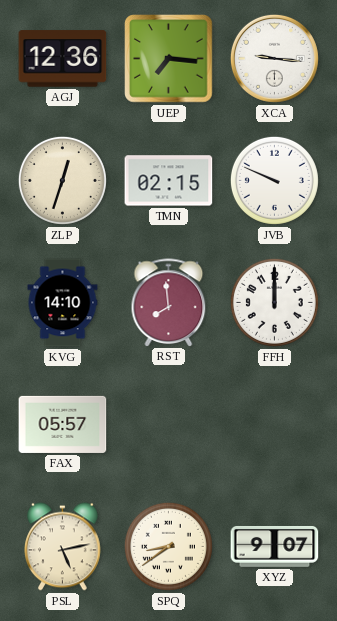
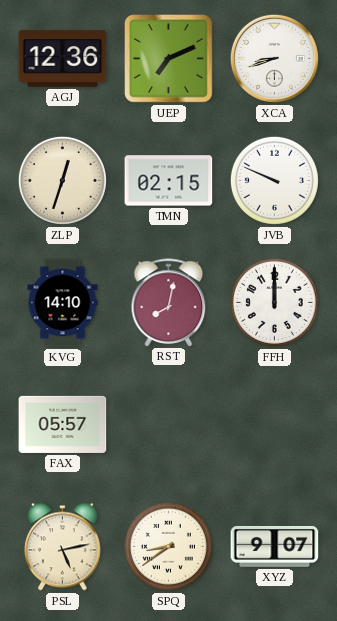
UEP: 7:16 -> 7:11
XCA: 9:16 -> 8:42
RST: 7:59 -> 8:02
